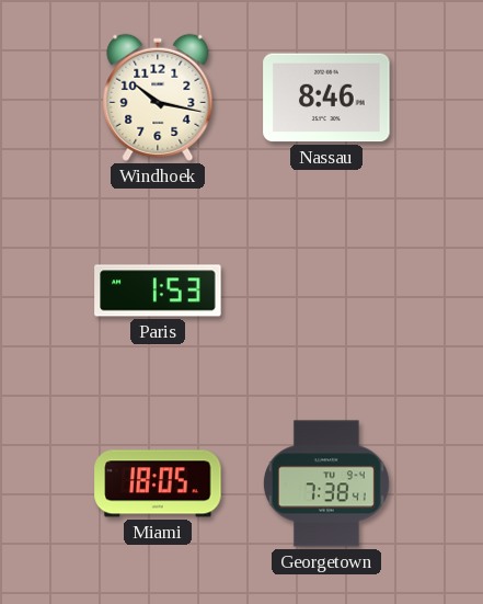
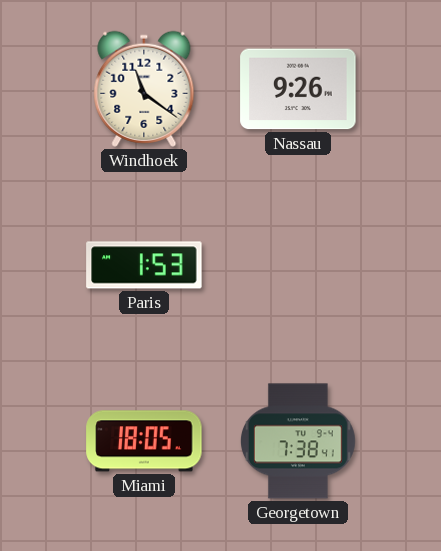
Windhoek: 10:17 -> 11:21
Nassau: 8:46 -> 9:26
